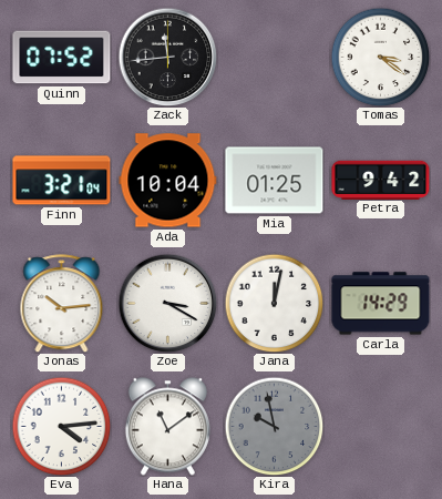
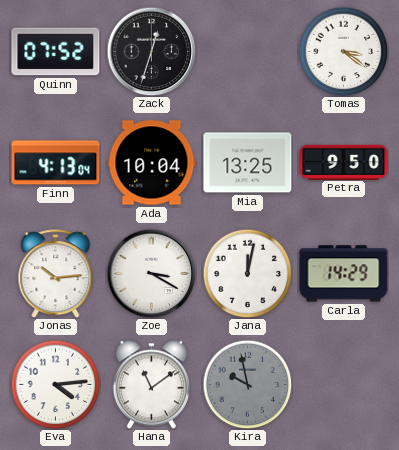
Zack: 11:44 -> 12:33
Finn: 3:21 -> 4:13
Mia: 01:25 -> 13:25
Petra: 9:42 -> 9:50
